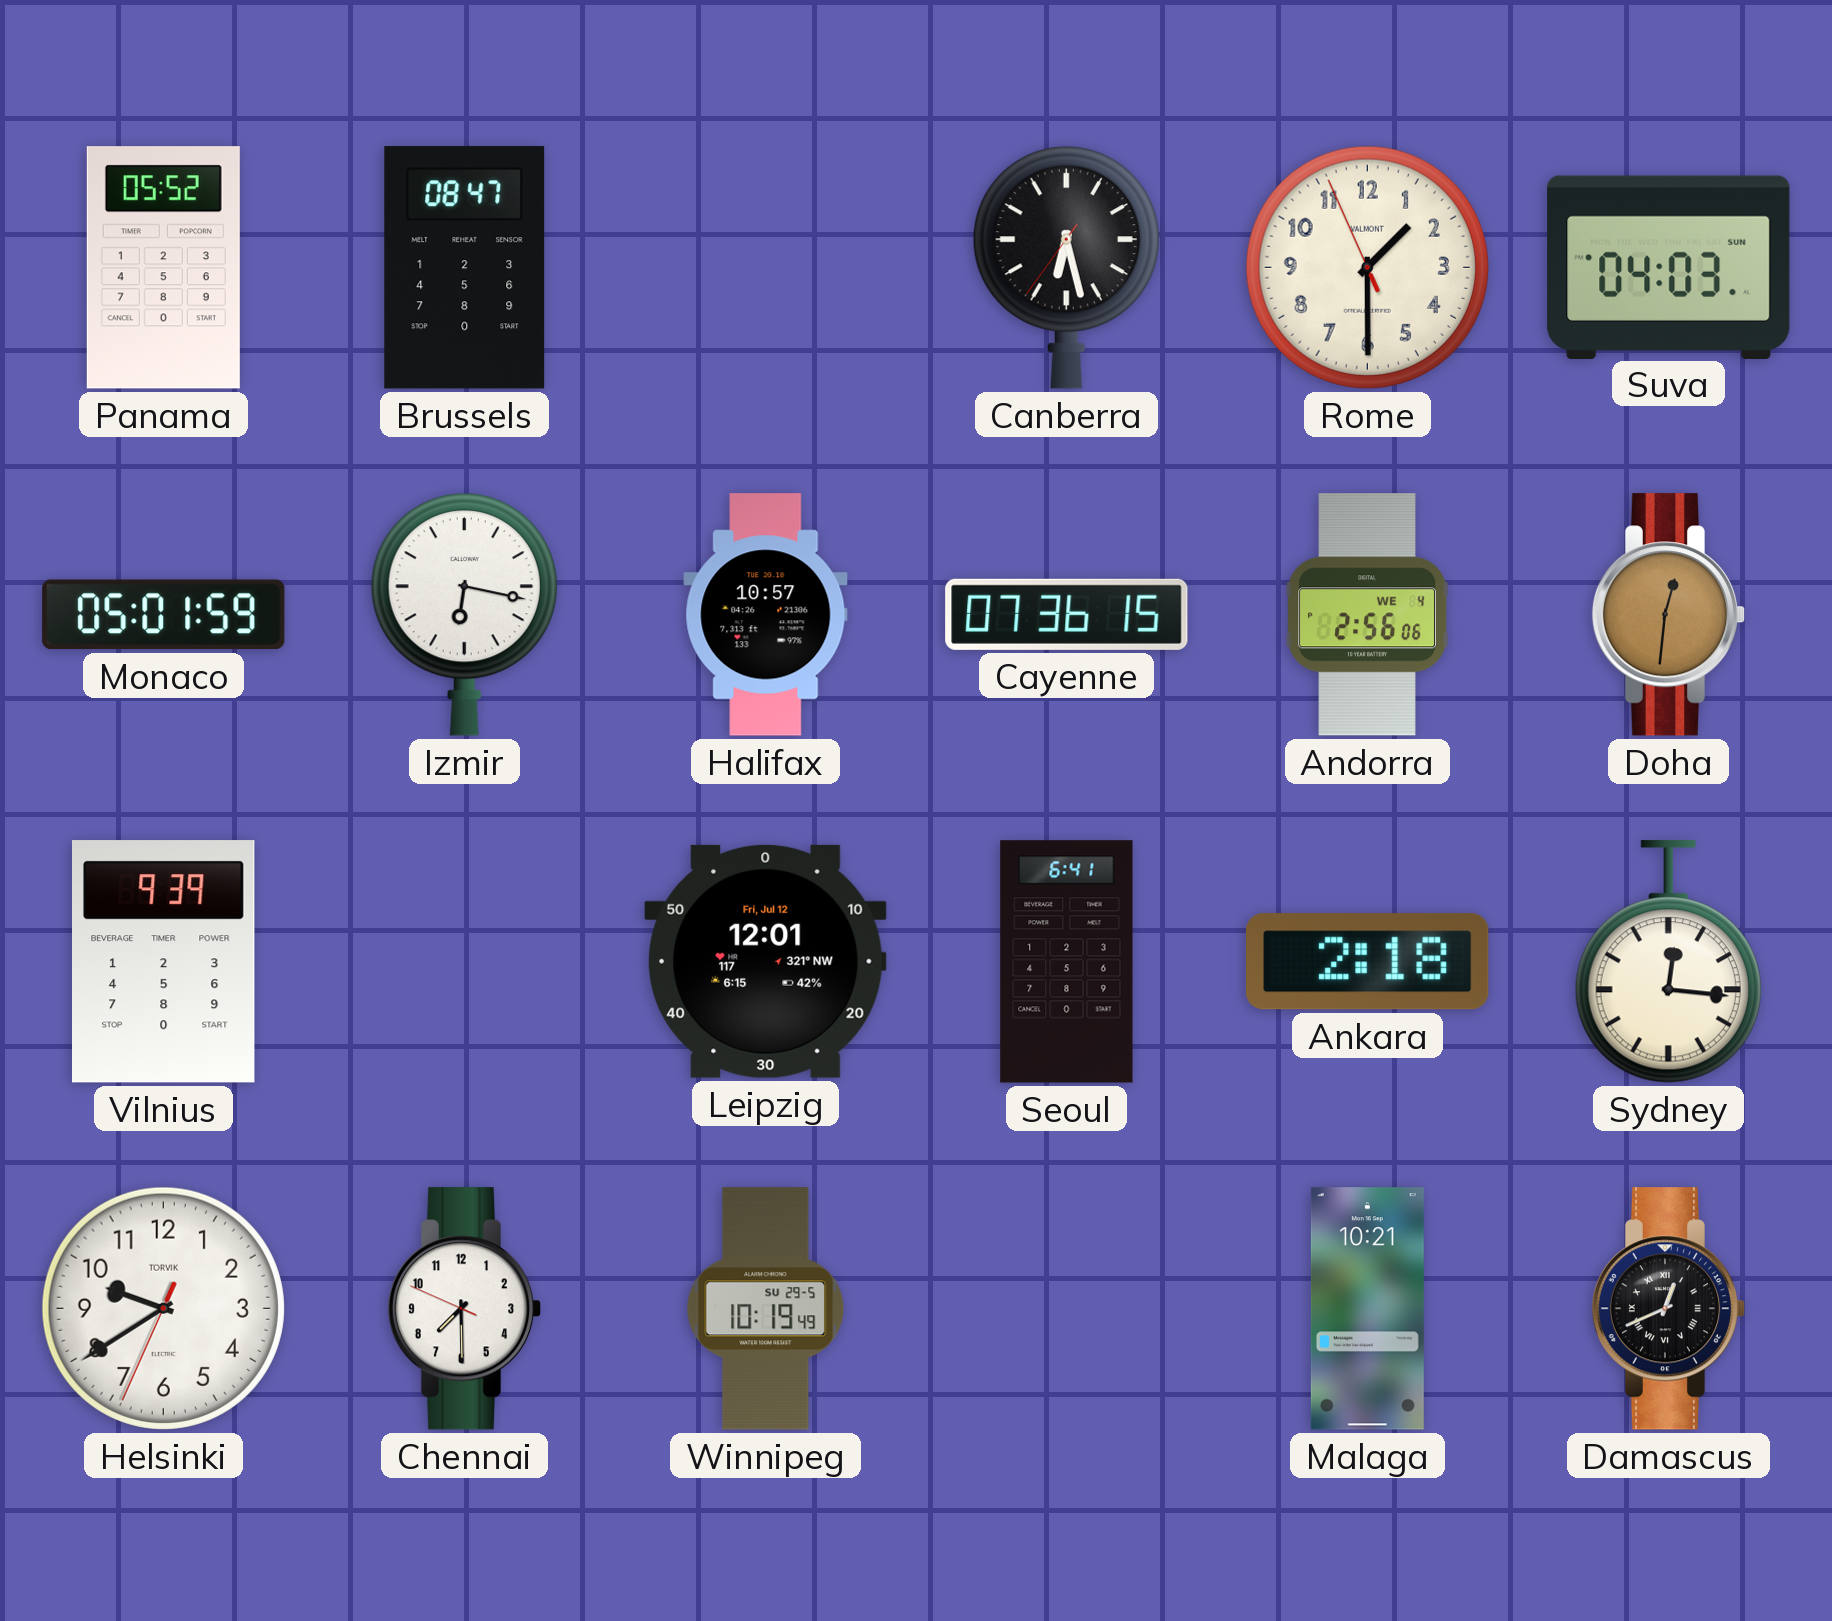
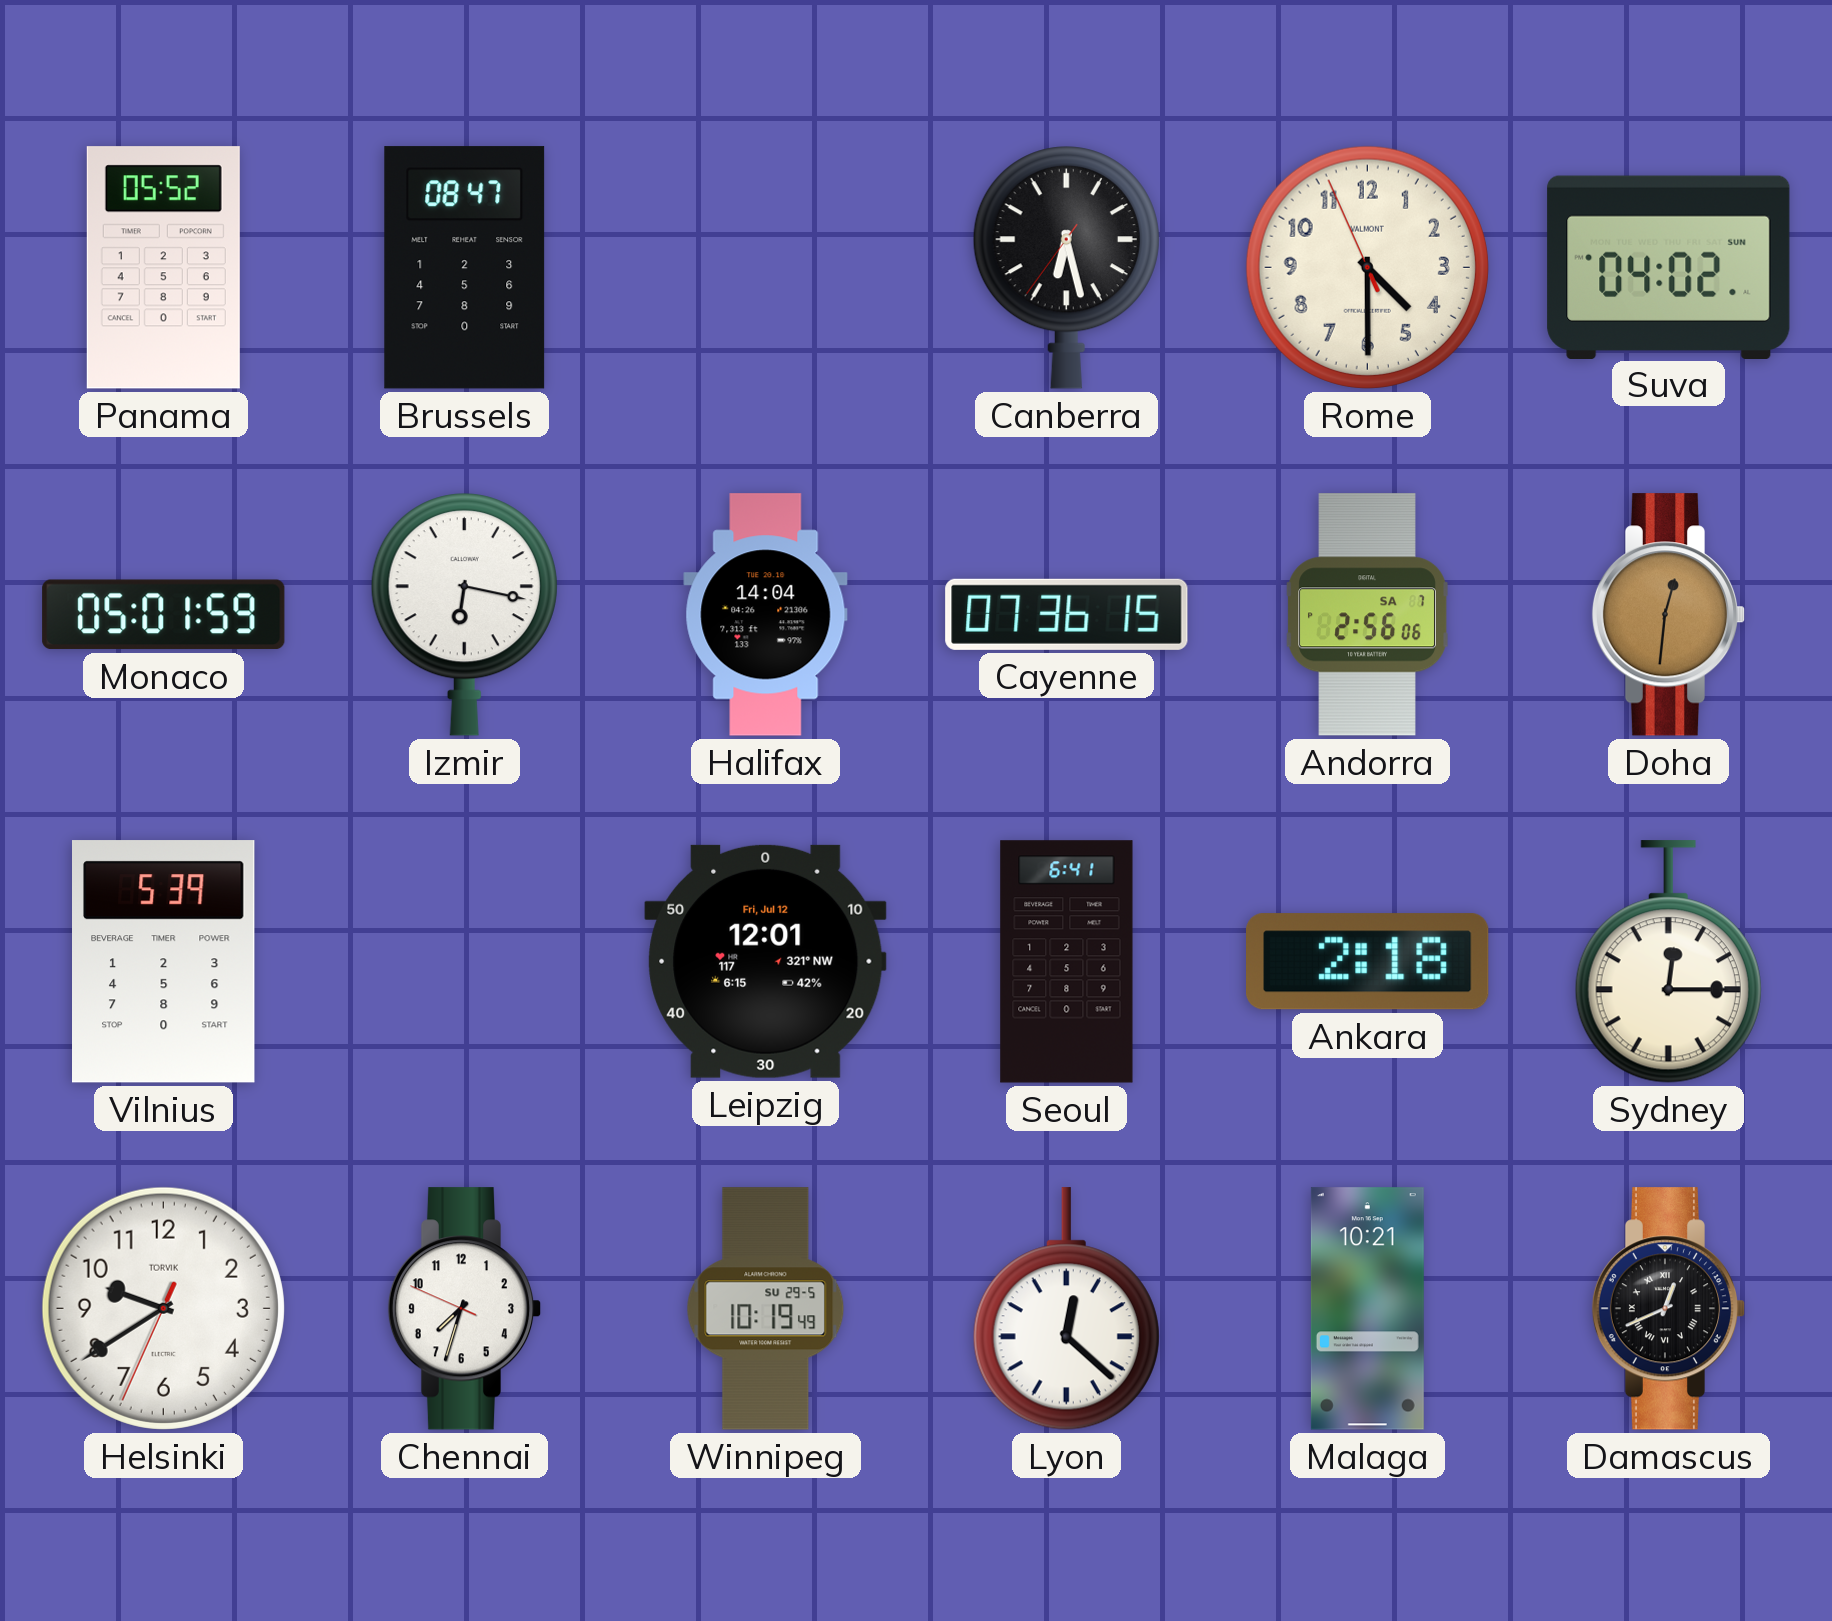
Rome: 1:29 -> 4:29
Suva: 04:03 -> 04:02
Halifax: 10:57 -> 14:04
Andorra date: WE 4 -> SA 7
Vilnius: 9:39 -> 5:39
Sydney: 12:16 -> 12:15
Chennai: 7:29 -> 7:32
Lyon: none -> 12:22
